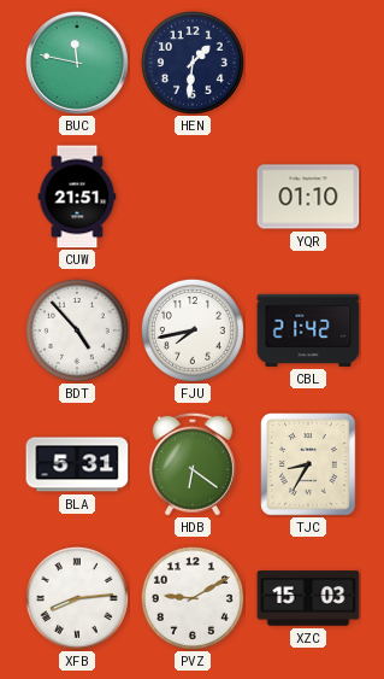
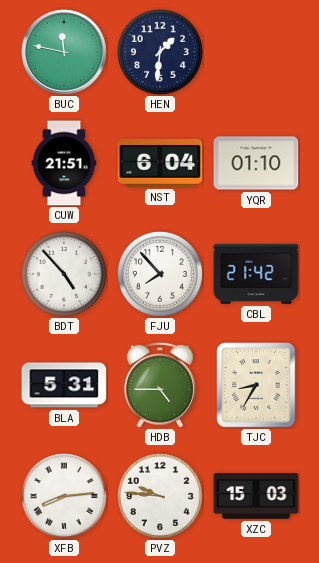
NST: none -> 6:04
FJU: 7:43 -> 7:53
HDB: 6:21 -> 4:45
PVZ: 9:10 -> 9:46
